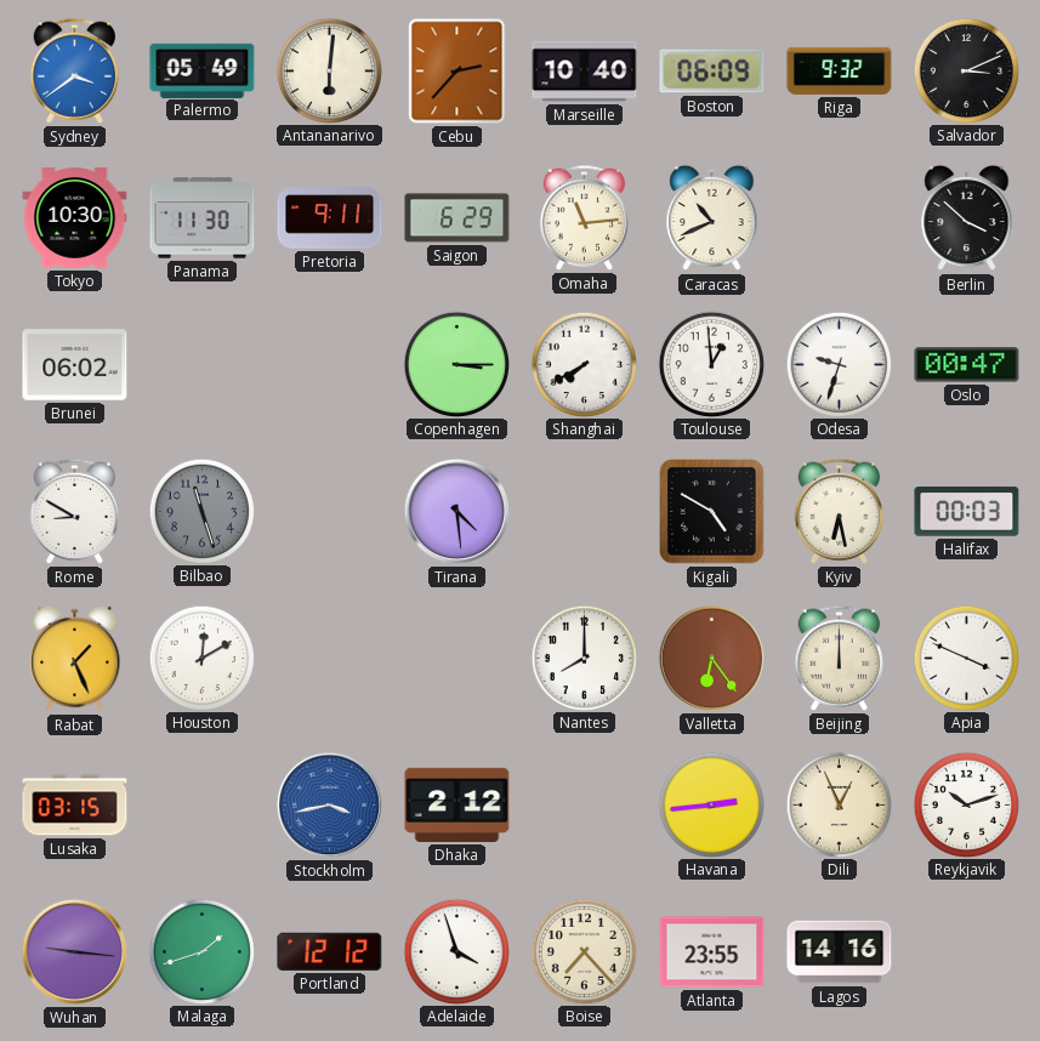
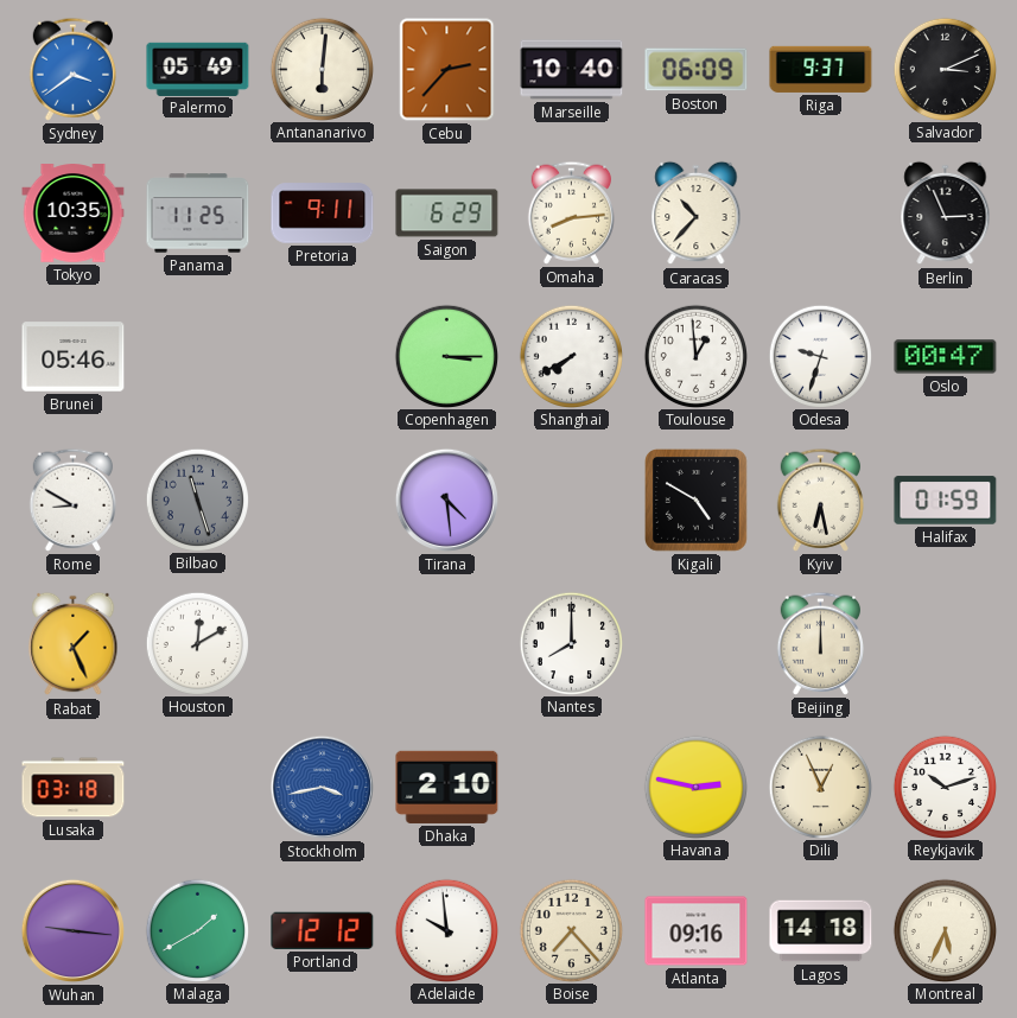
Riga: 9:32 -> 9:37
Tokyo: 10:30 -> 10:35
Panama: 11:30 -> 11:25
Omaha: 11:14 -> 8:14
Caracas: 10:41 -> 10:37
Berlin: 3:52 -> 2:56
Brunei: 06:02 -> 05:46
Halifax: 00:03 -> 01:59
Valletta: 6:24 -> none
Apia: 3:49 -> none
Lusaka: 03:15 -> 03:18
Dhaka: 2:12 -> 2:10
Havana: 2:44 -> 2:47
Malaga: 1:42 -> 1:40
Adelaide: 3:57 -> 9:59
Atlanta: 23:55 -> 09:16
Lagos: 14:16 -> 14:18
Montreal: none -> 5:34
